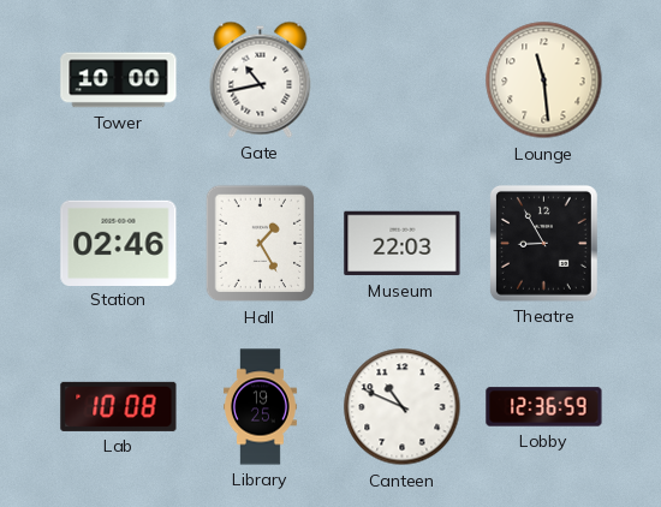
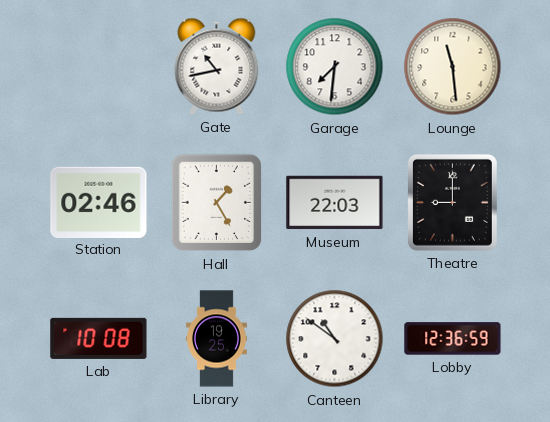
Tower: 10:00 -> none
Garage: none -> 7:31
Theatre: 8:55 -> 9:00
Canteen: 10:49 -> 10:51
